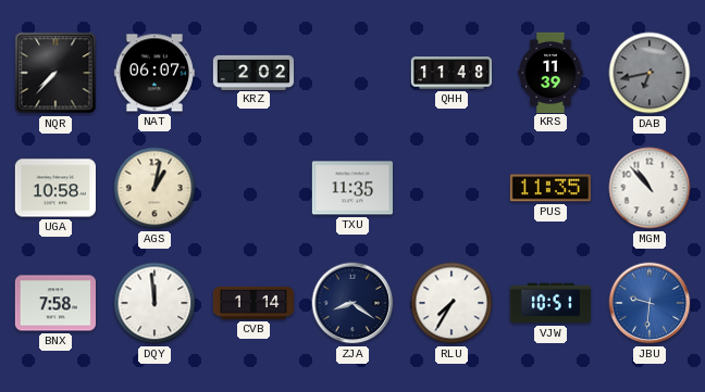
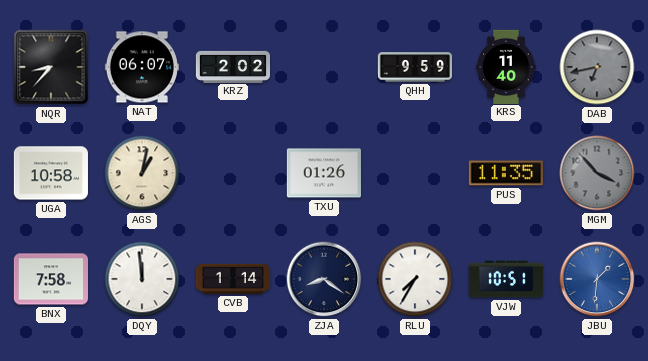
NQR: 7:37 -> 8:37
QHH: 11:48 -> 9:59
KRS: 11:39 -> 11:40
TXU: 11:35 -> 01:26
MGM: 10:53 -> 3:53
MGM dial: white -> grey
JBU: 9:31 -> 1:31
